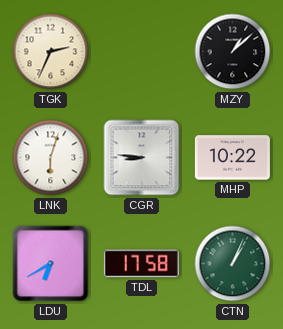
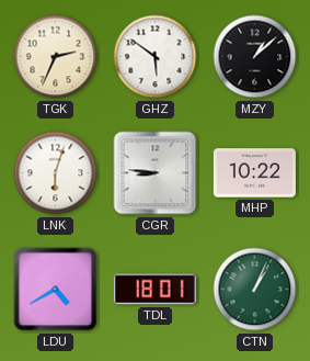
GHZ: none -> 5:51
LDU: 6:40 -> 4:40
TDL: 17:58 -> 18:01
